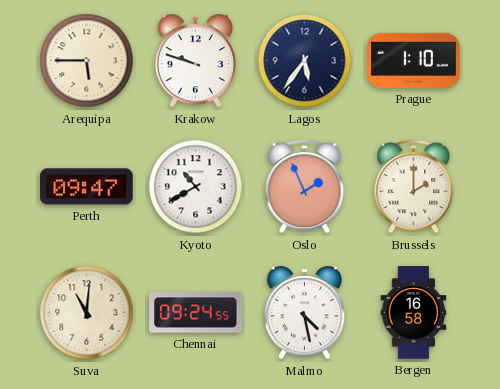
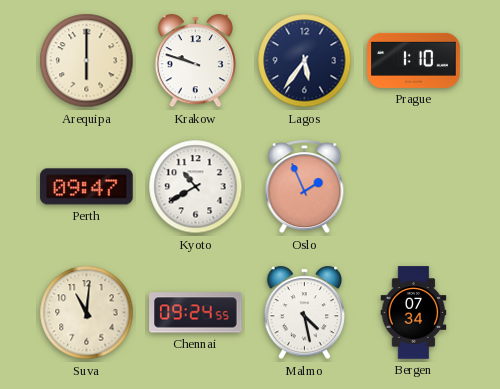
Arequipa: 5:45 -> 6:00
Brussels: 2:00 -> none
Bergen: 16:58 -> 07:34
